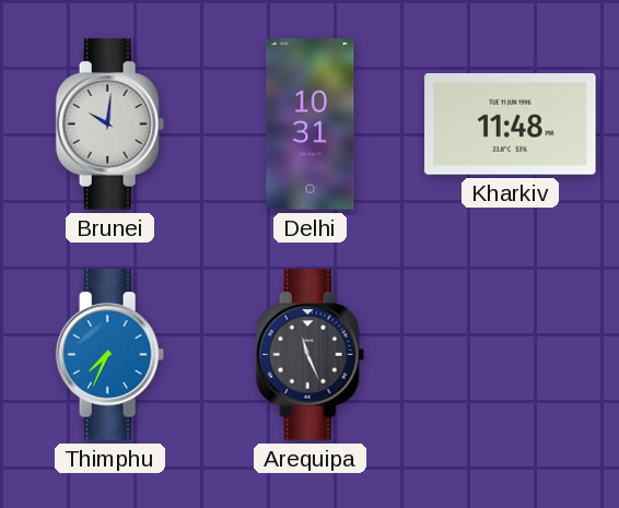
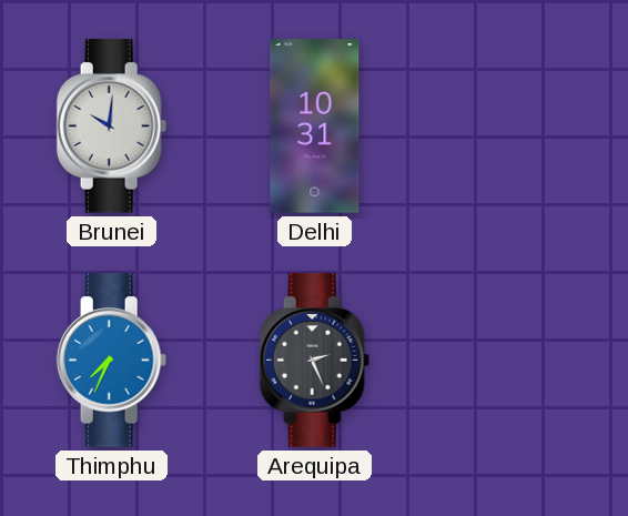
Kharkiv: 11:48 -> none
Arequipa: 11:26 -> 2:26
